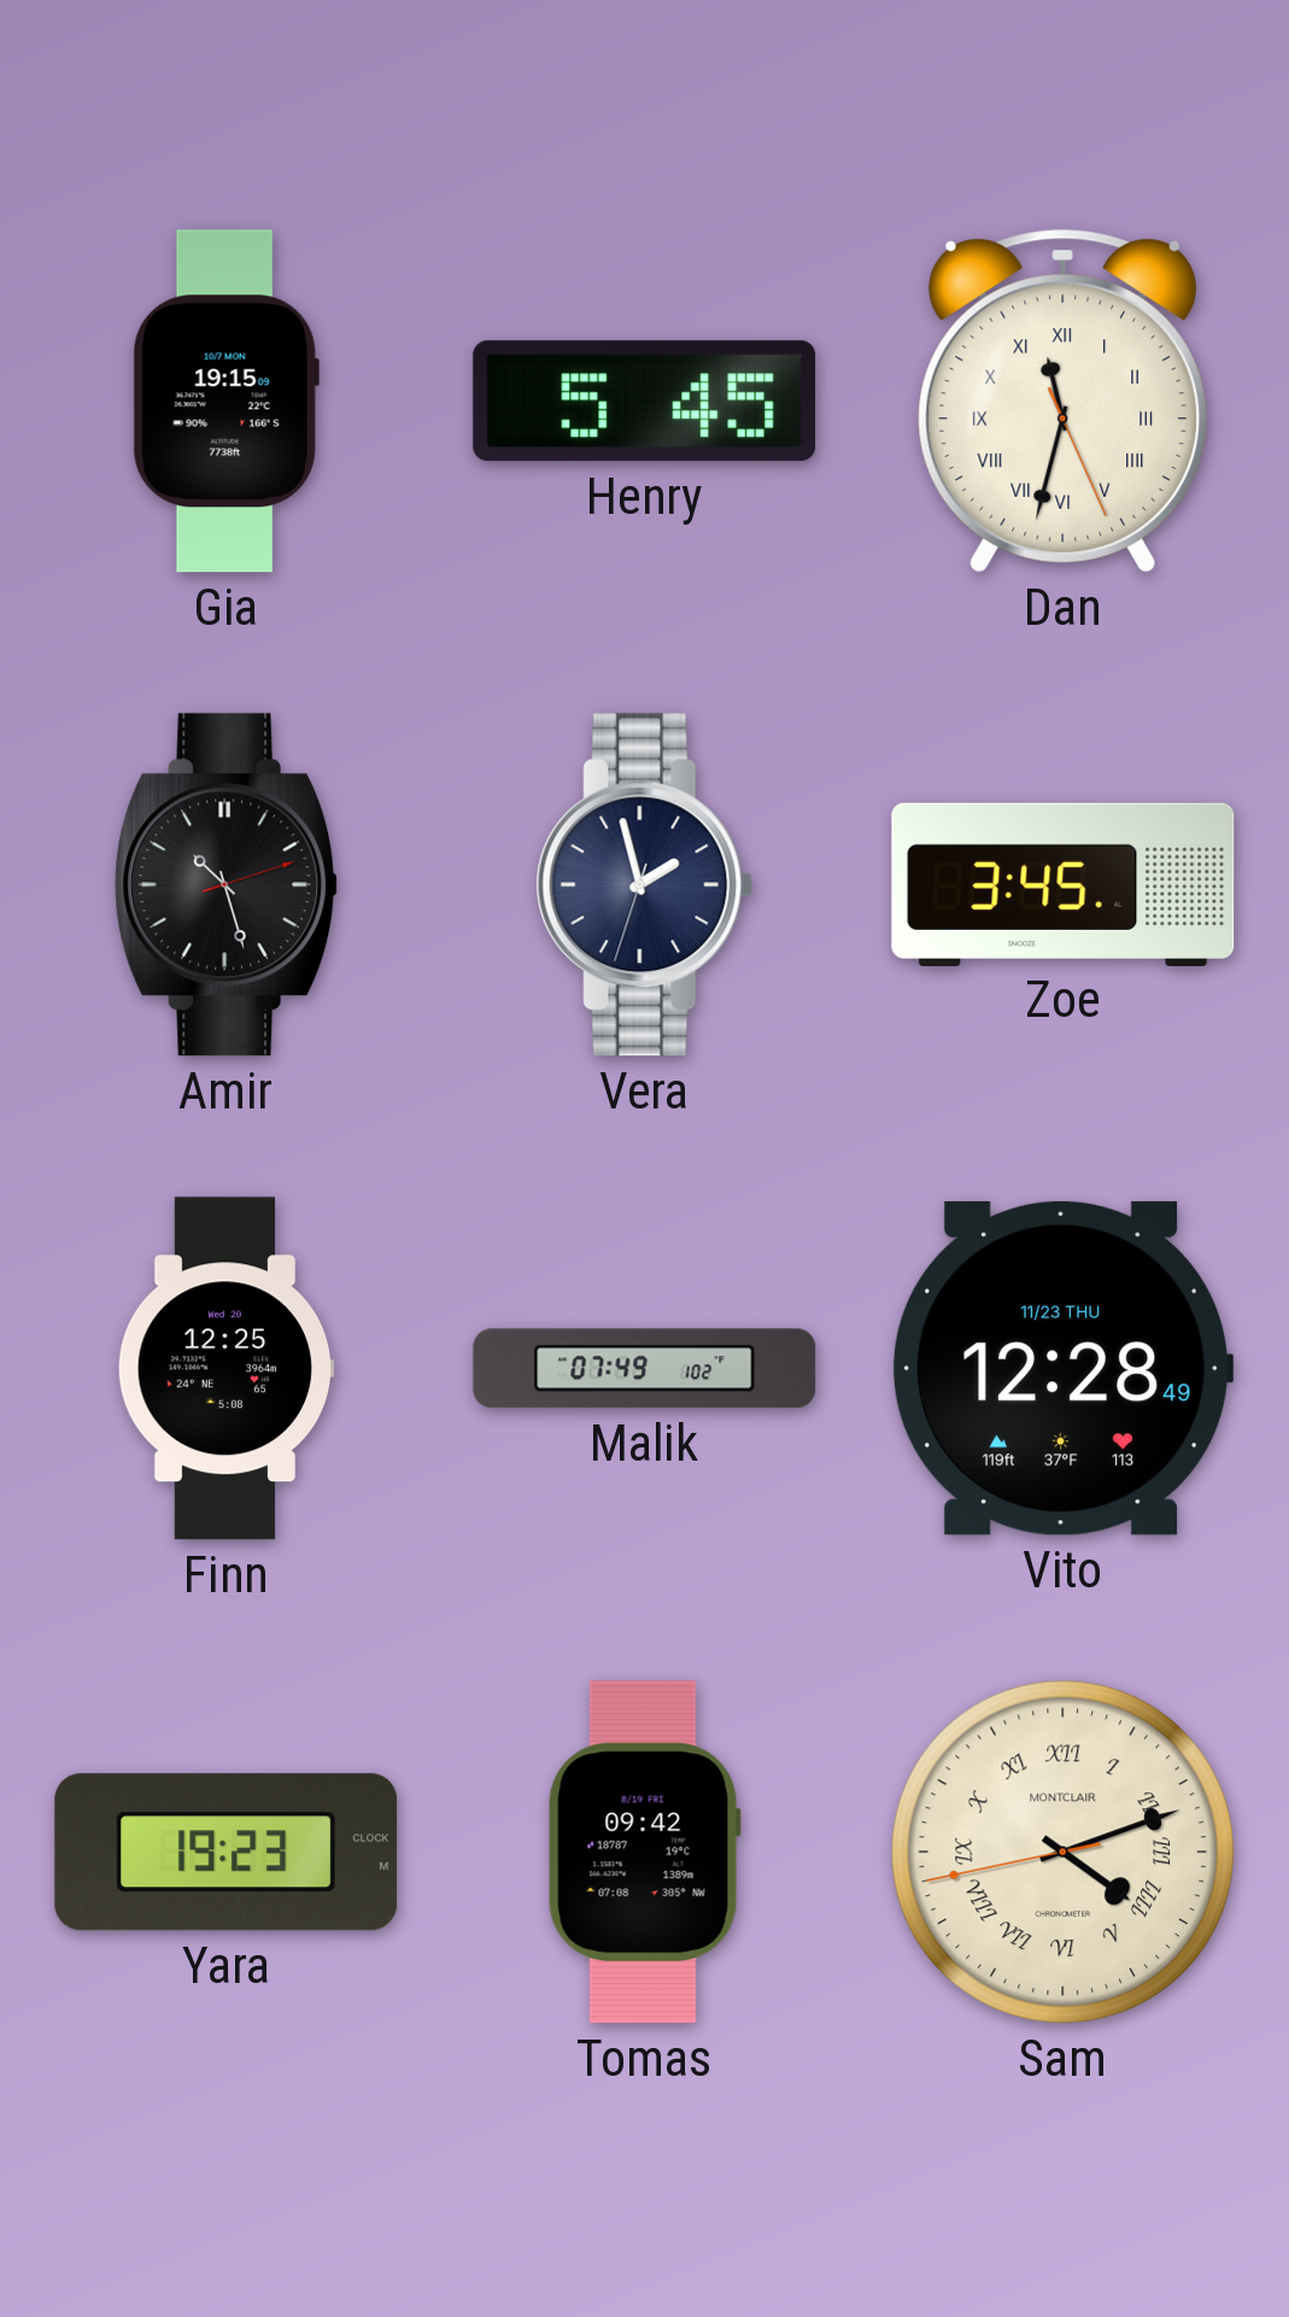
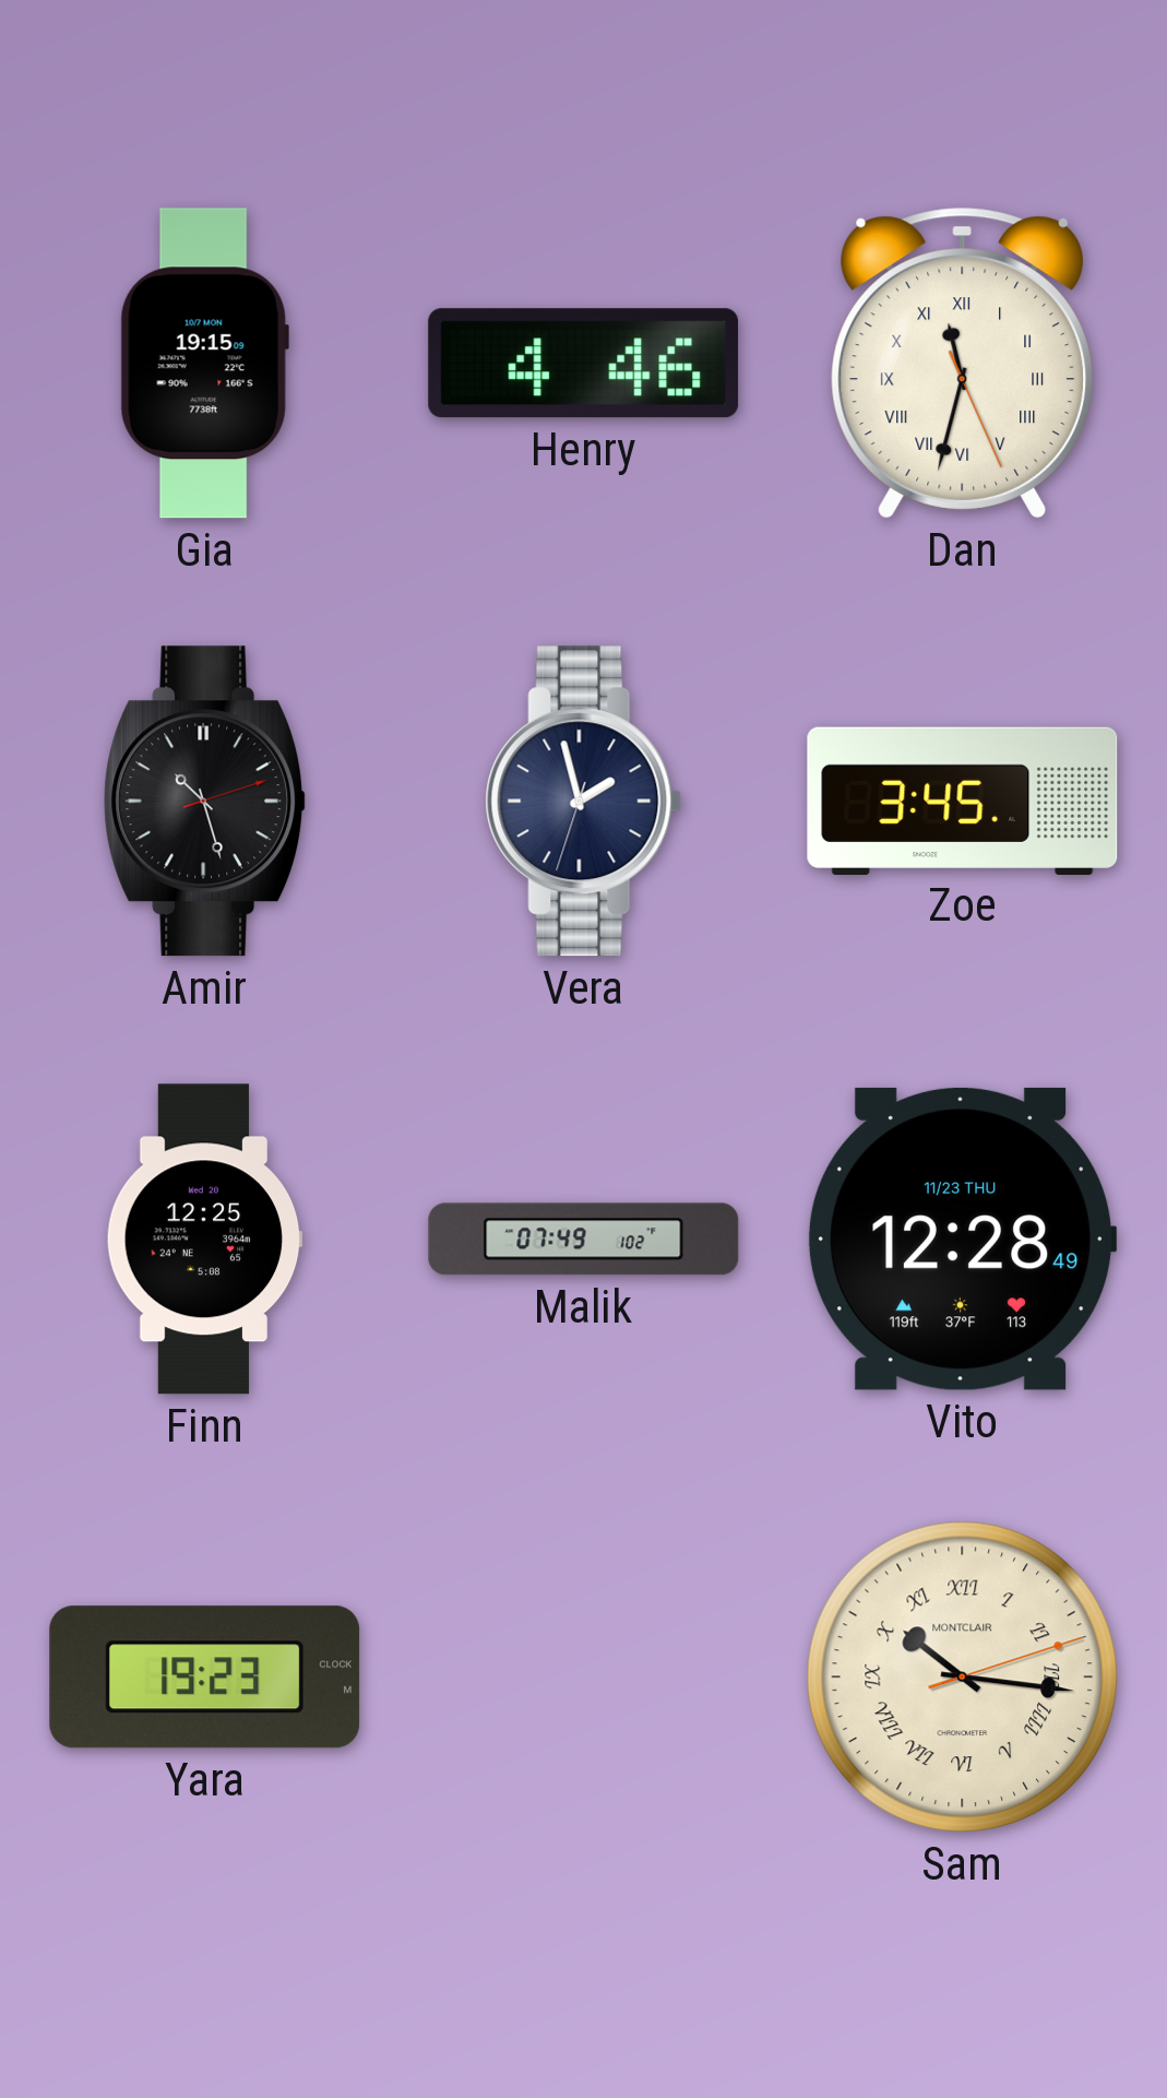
Henry: 5:45 -> 4:46
Tomas: 09:42 -> none
Sam: 4:11 -> 10:16
